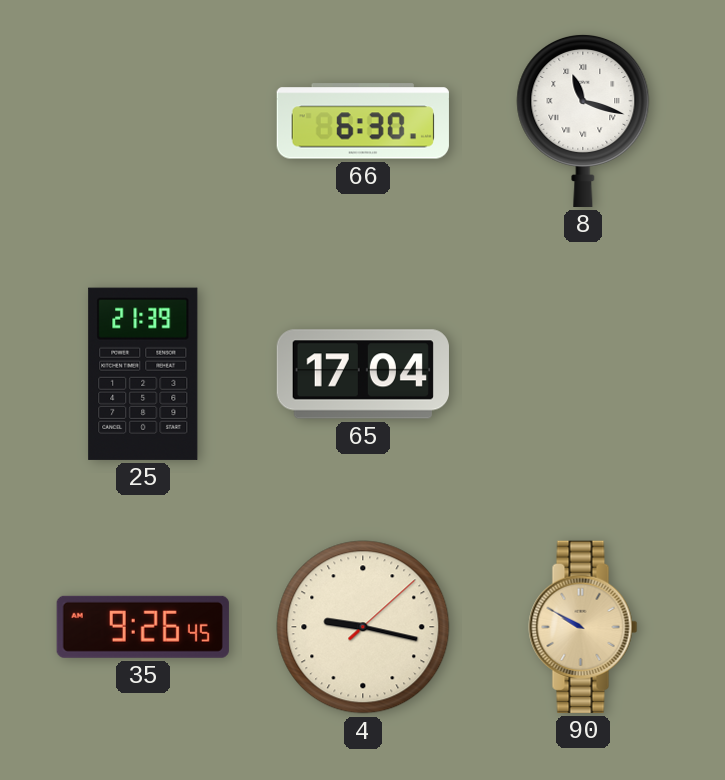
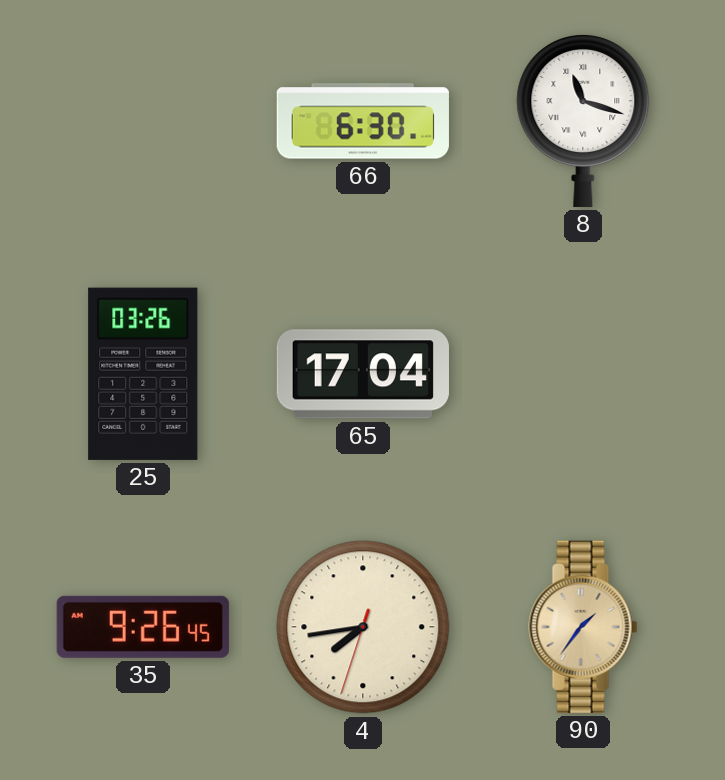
25: 21:39 -> 03:26
4: 9:17 -> 7:43
90: 9:50 -> 1:36
